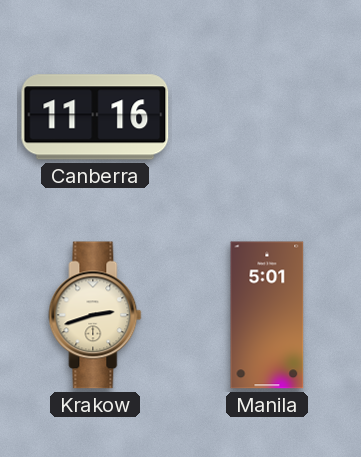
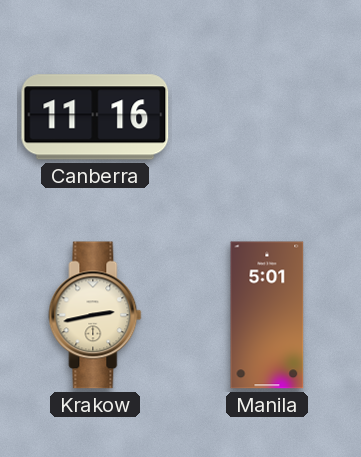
Krakow: 2:42 -> 2:43
